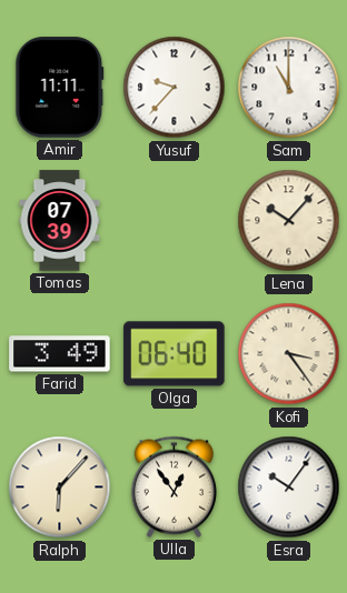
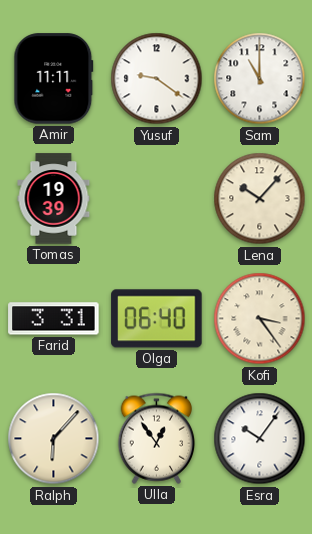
Yusuf: 9:37 -> 9:21
Tomas: 07:39 -> 19:39
Farid: 3:49 -> 3:31
